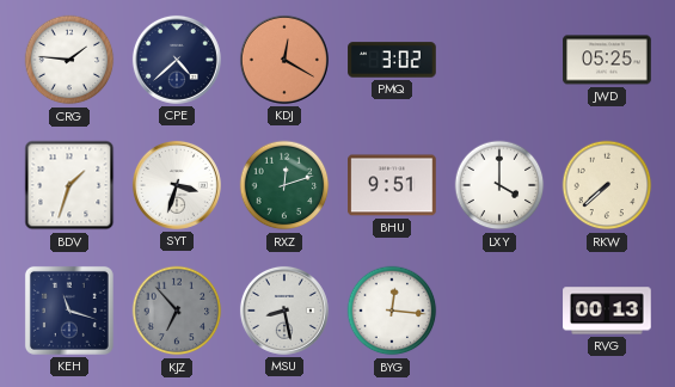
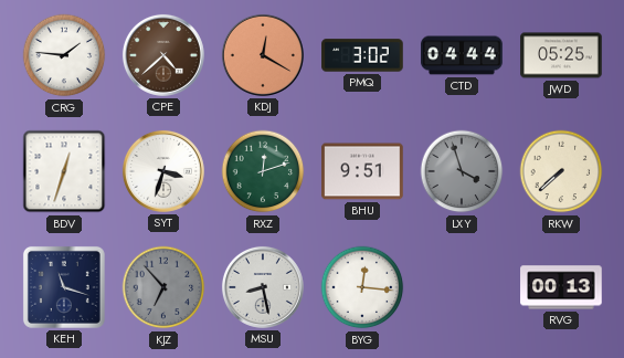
CPE dial: navy -> brown
CTD: none -> 04:44
BDV: 1:33 -> 12:33
LXY: 4:00 -> 3:57
LXY dial: white -> grey
